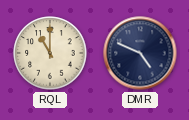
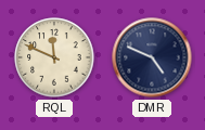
RQL: 11:00 -> 11:49
